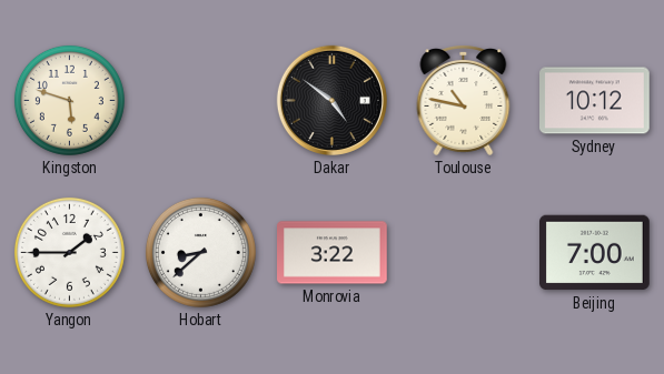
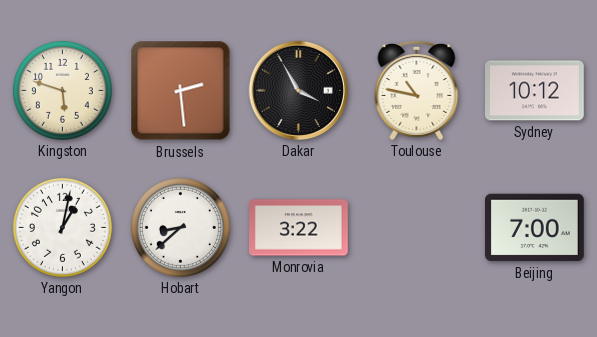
Brussels: none -> 2:29
Dakar: 4:51 -> 3:55
Yangon: 1:45 -> 1:02
